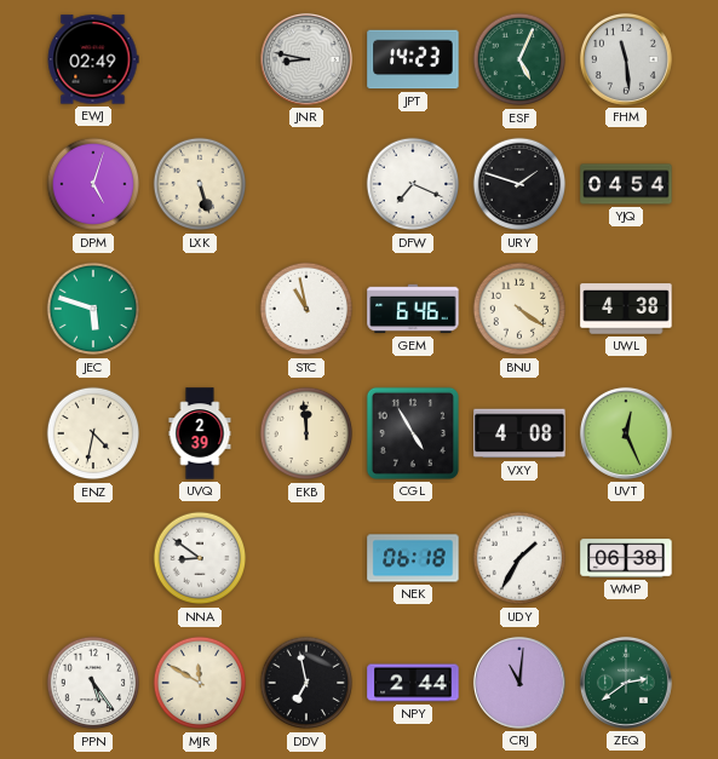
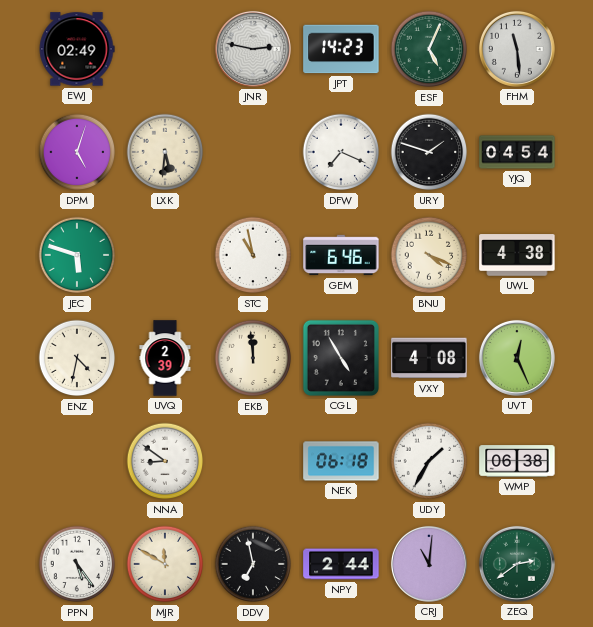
JNR: 8:47 -> 2:47
LXK: 5:27 -> 5:31
BNU: 4:21 -> 4:19
